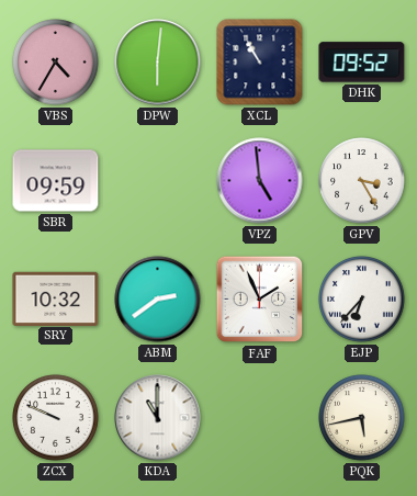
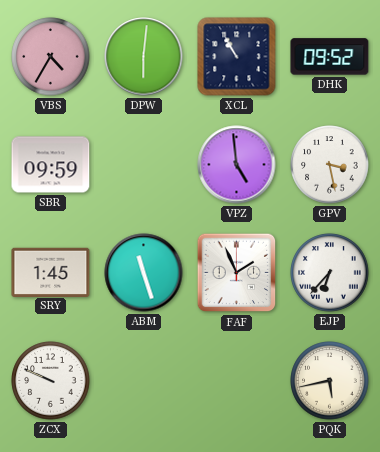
GPV: 3:25 -> 3:28
SRY: 10:32 -> 1:45
ABM: 2:39 -> 11:27
KDA: 11:00 -> none
